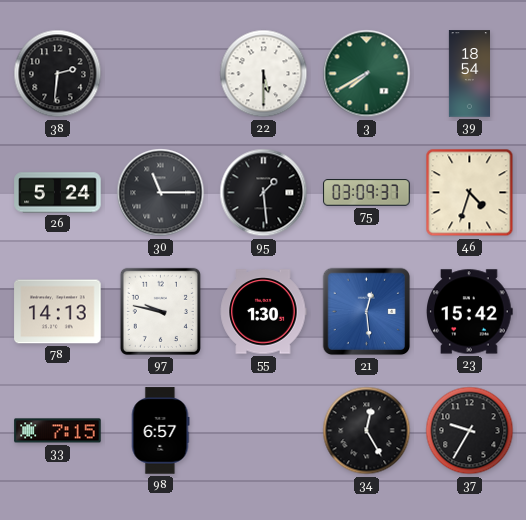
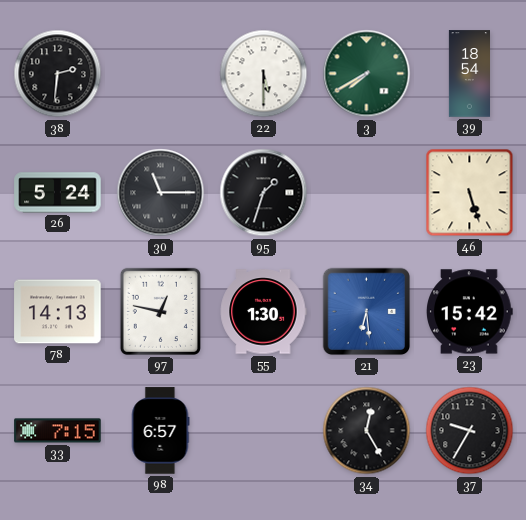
95: 1:29 -> 1:33
75: 03:09 -> none
46: 4:33 -> 5:27
97: 9:47 -> 12:47
21: 12:29 -> 6:29
